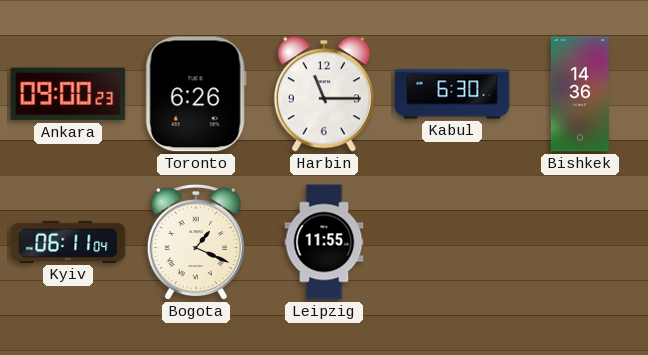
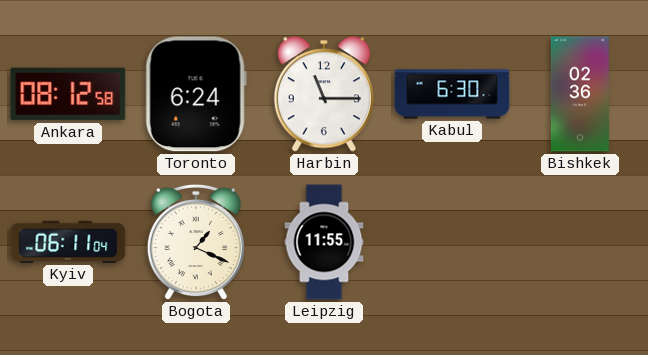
Ankara: 09:00 -> 08:12
Toronto: 6:26 -> 6:24
Bishkek: 14:36 -> 02:36
